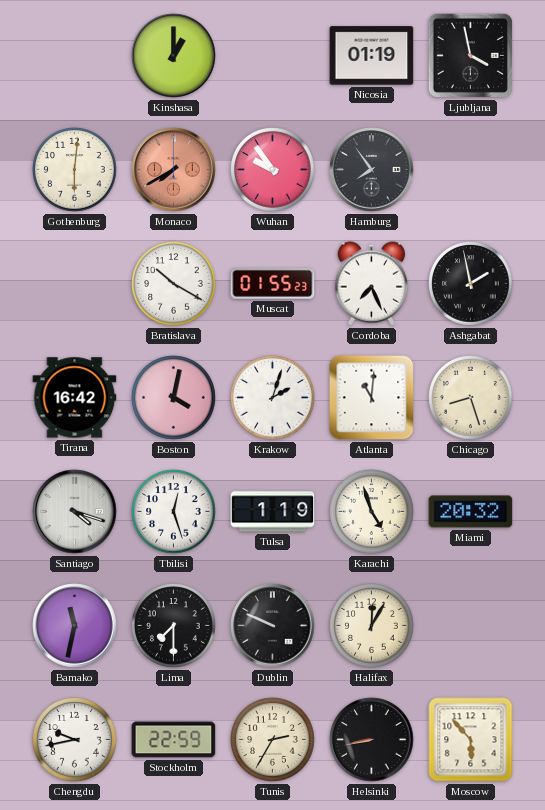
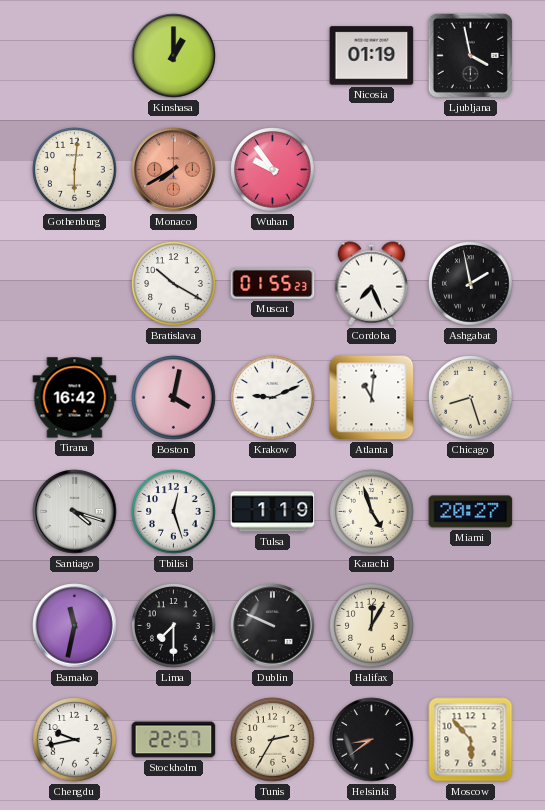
Hamburg: 7:54 -> none
Krakow: 2:03 -> 9:11
Miami: 20:32 -> 20:27
Stockholm: 22:59 -> 22:57
Helsinki: 8:43 -> 8:39
